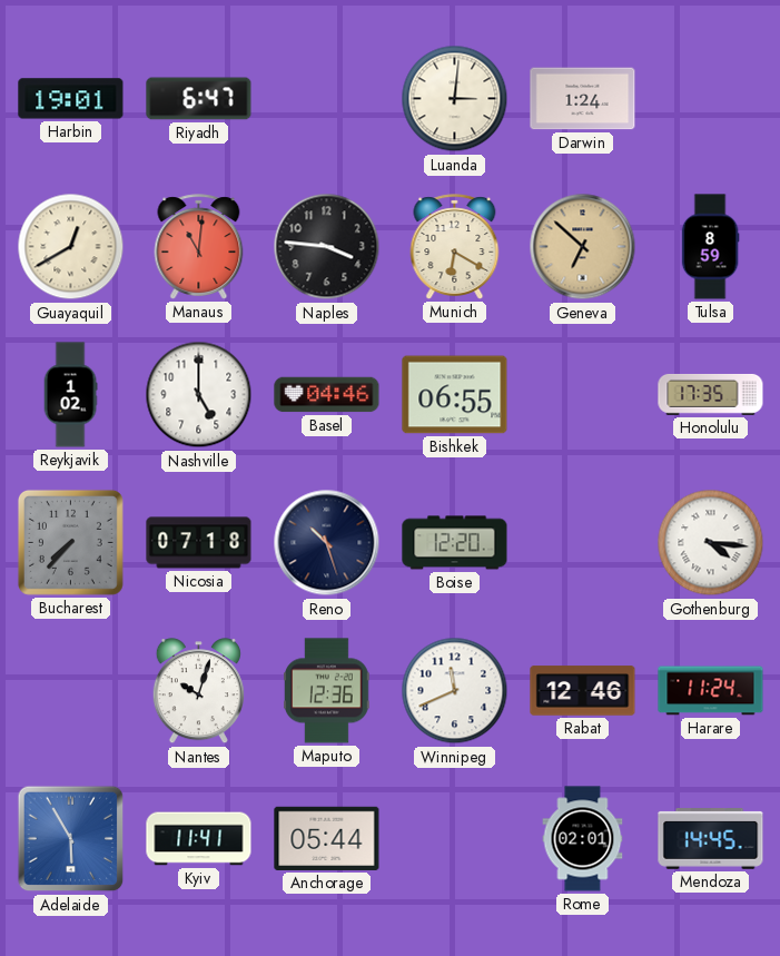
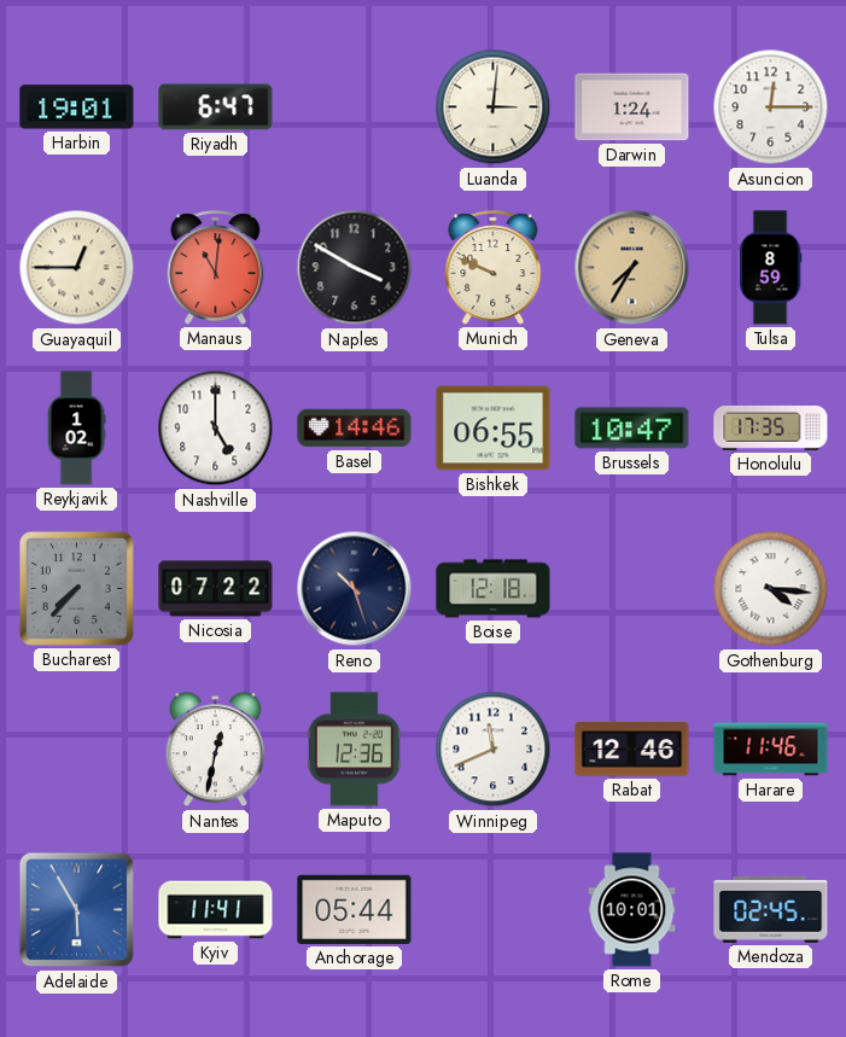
Asuncion: none -> 12:15
Guayaquil: 12:40 -> 12:45
Naples: 3:46 -> 3:50
Munich: 6:20 -> 9:49
Geneva: 6:52 -> 7:35
Basel: 04:46 -> 14:46
Brussels: none -> 10:47
Nicosia: 07:18 -> 07:22
Boise: 12:20 -> 12:18
Nantes: 10:03 -> 12:32
Harare: 11:24 -> 11:46
Rome: 02:01 -> 10:01
Mendoza: 14:45 -> 02:45
